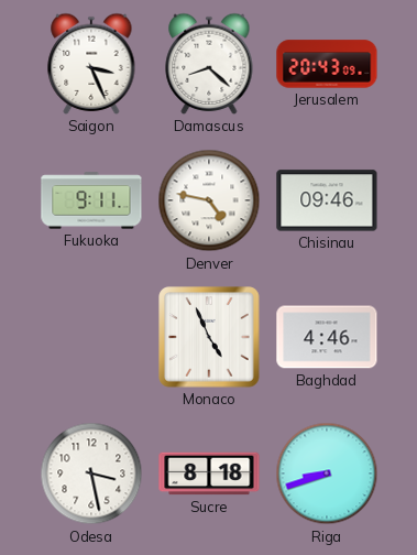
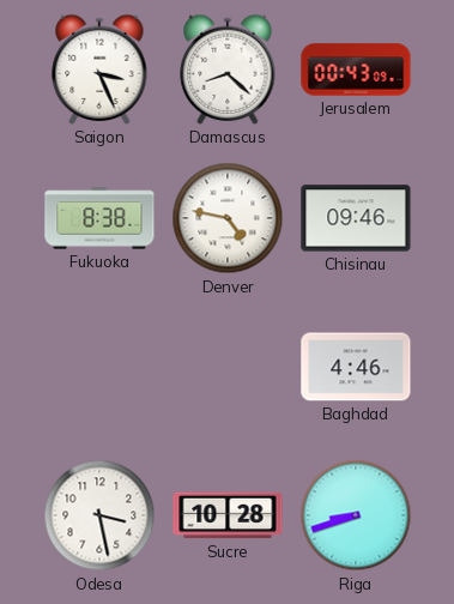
Jerusalem: 20:43 -> 00:43
Fukuoka: 9:11 -> 8:38
Monaco: 4:56 -> none
Sucre: 8:18 -> 10:28
